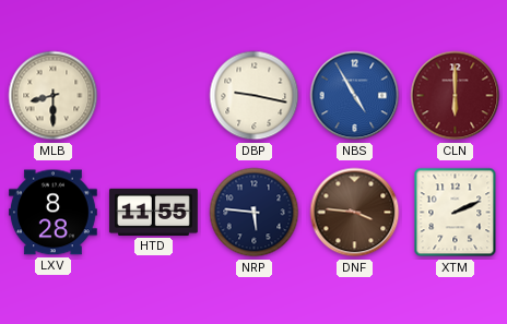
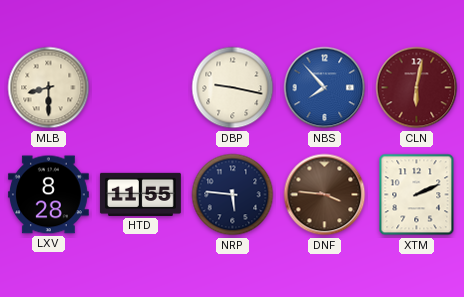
NBS: 4:55 -> 7:53
CLN: 6:00 -> 6:02
